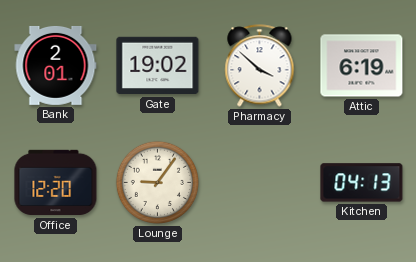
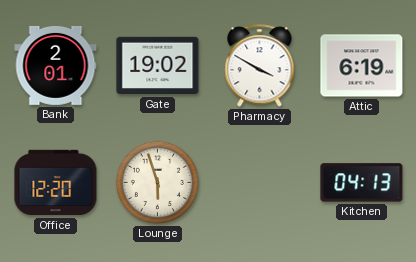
Pharmacy: 3:52 -> 3:50
Lounge: 9:06 -> 5:57
